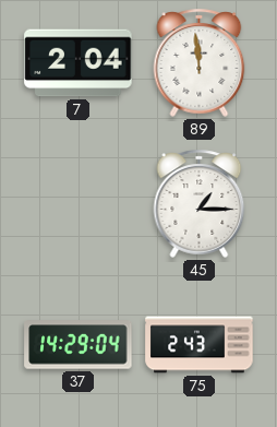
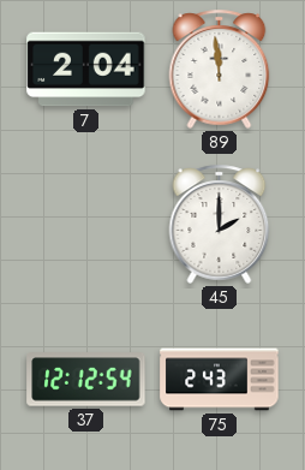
45: 1:15 -> 2:00
37: 14:29 -> 12:12
